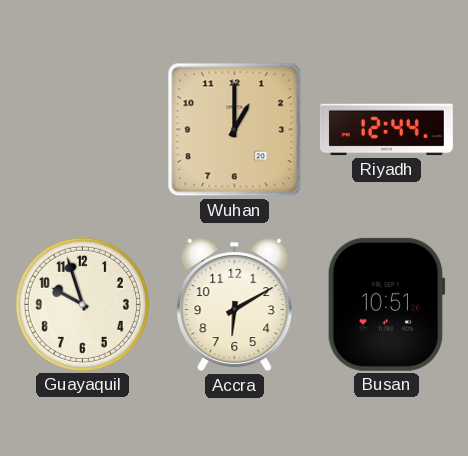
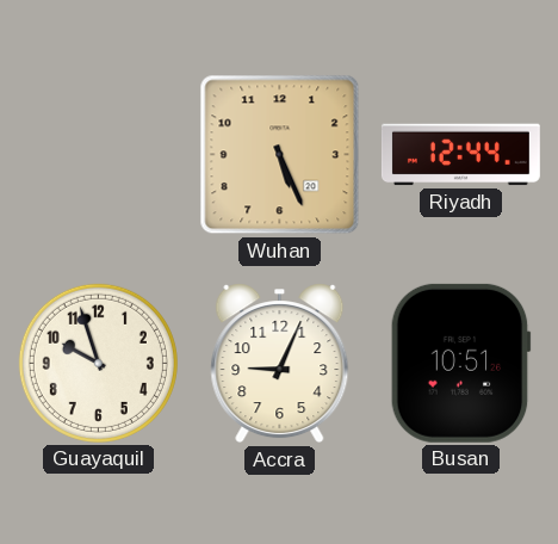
Wuhan: 1:00 -> 5:26
Accra: 6:10 -> 9:04
